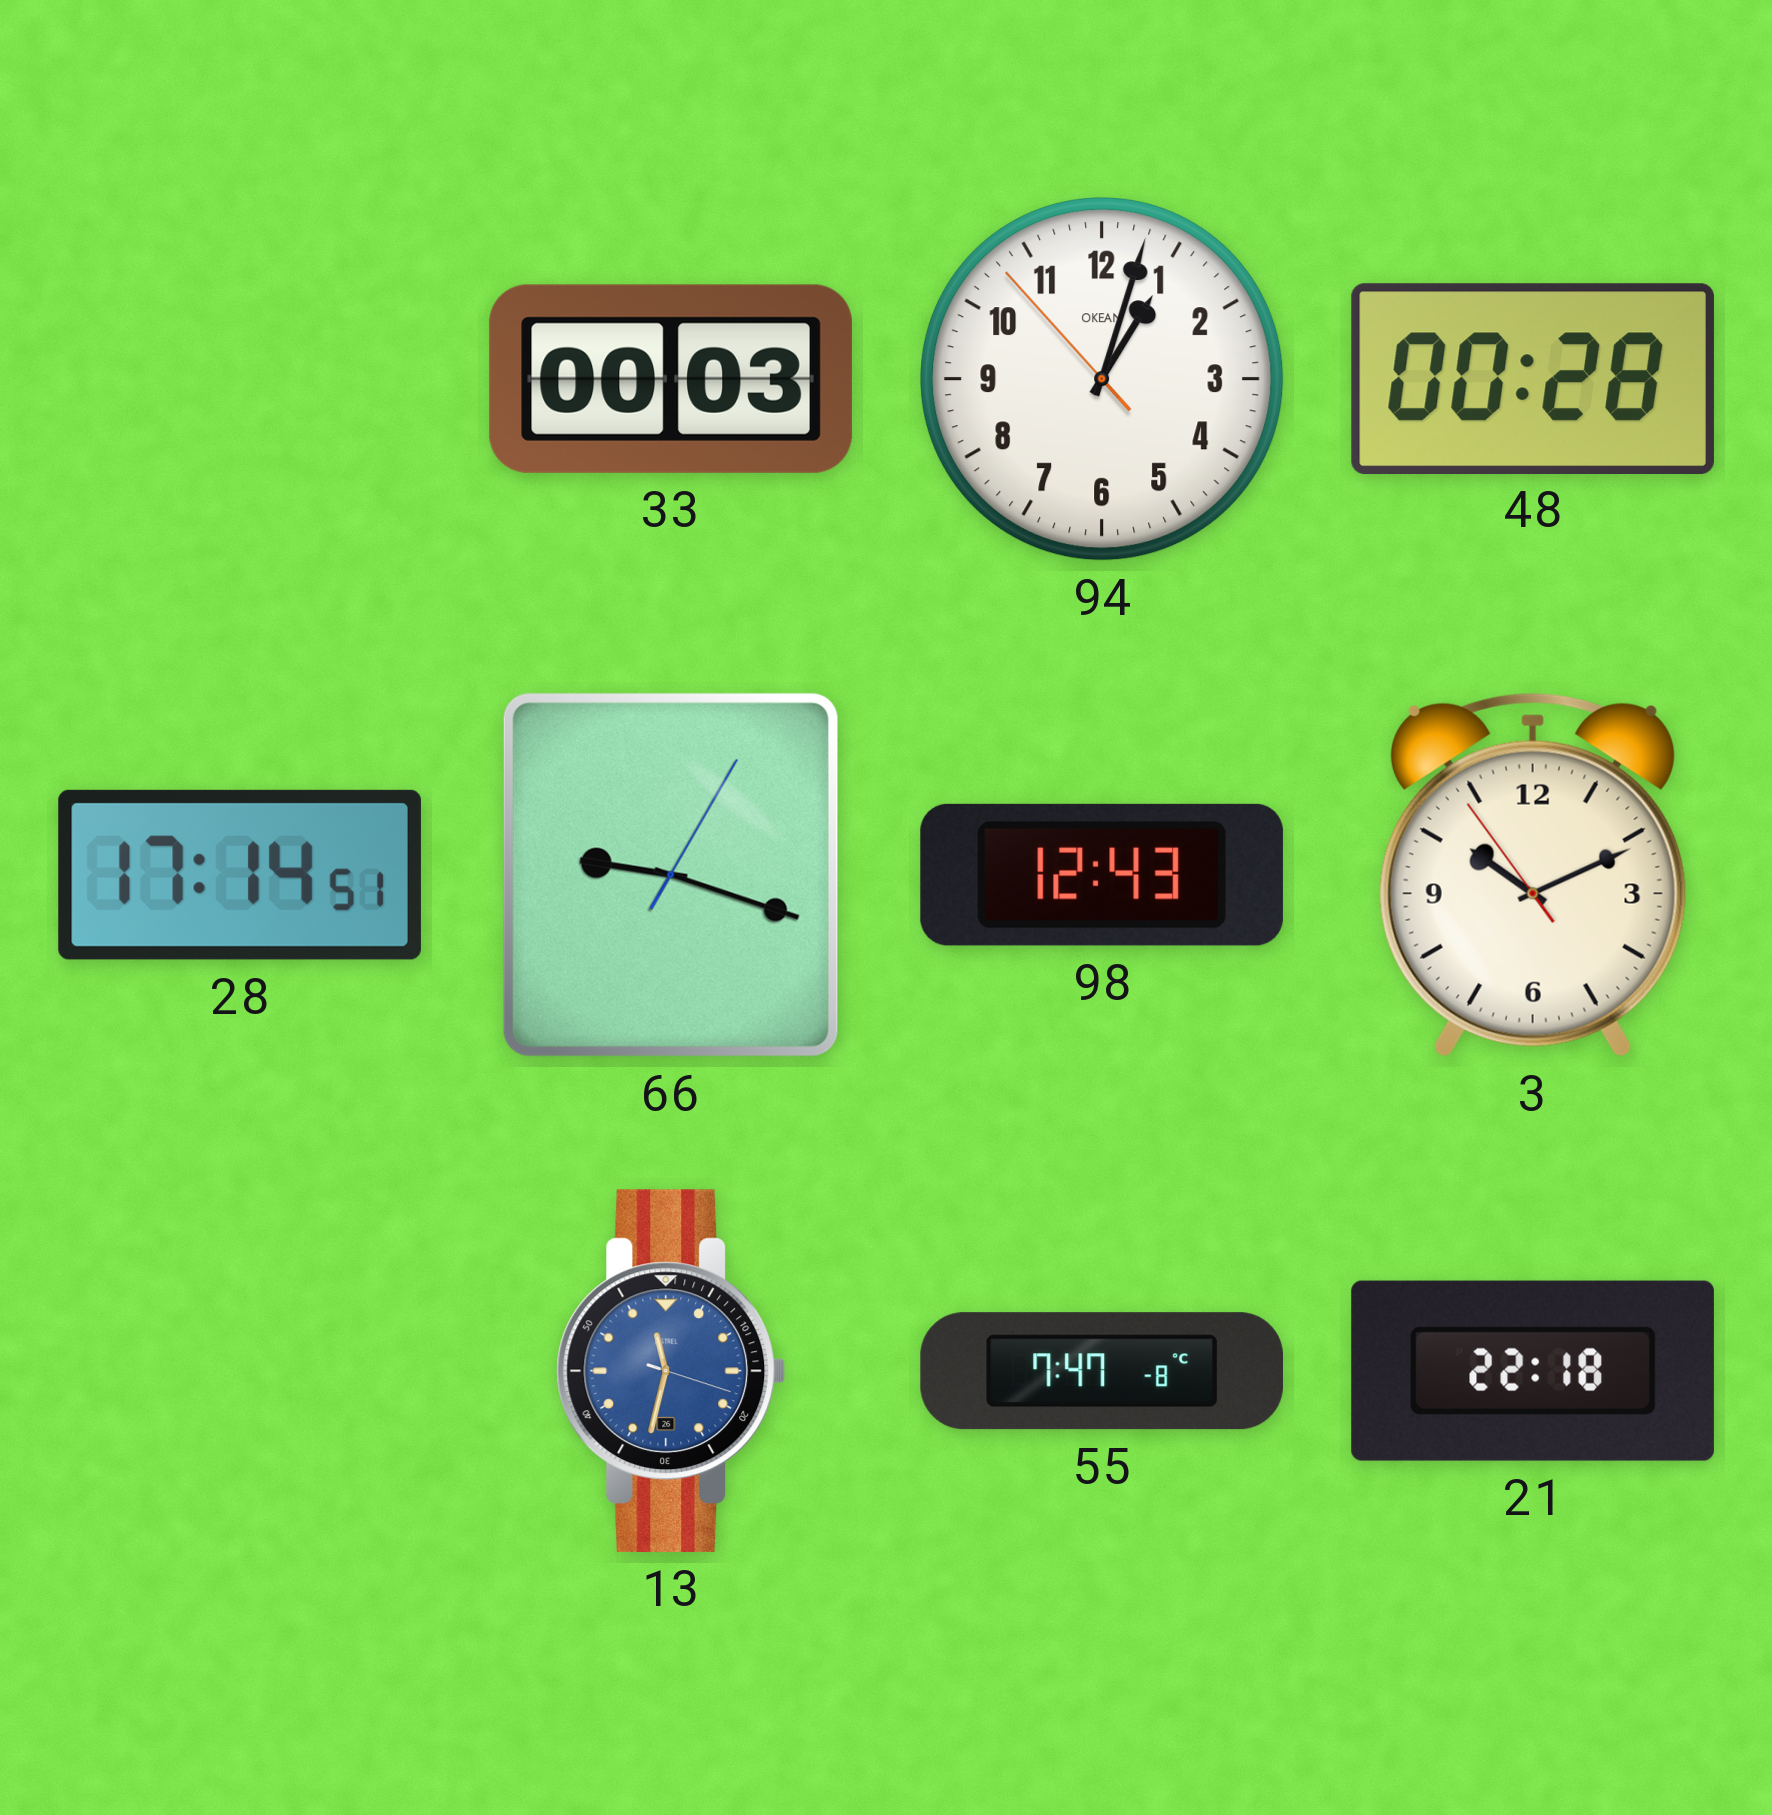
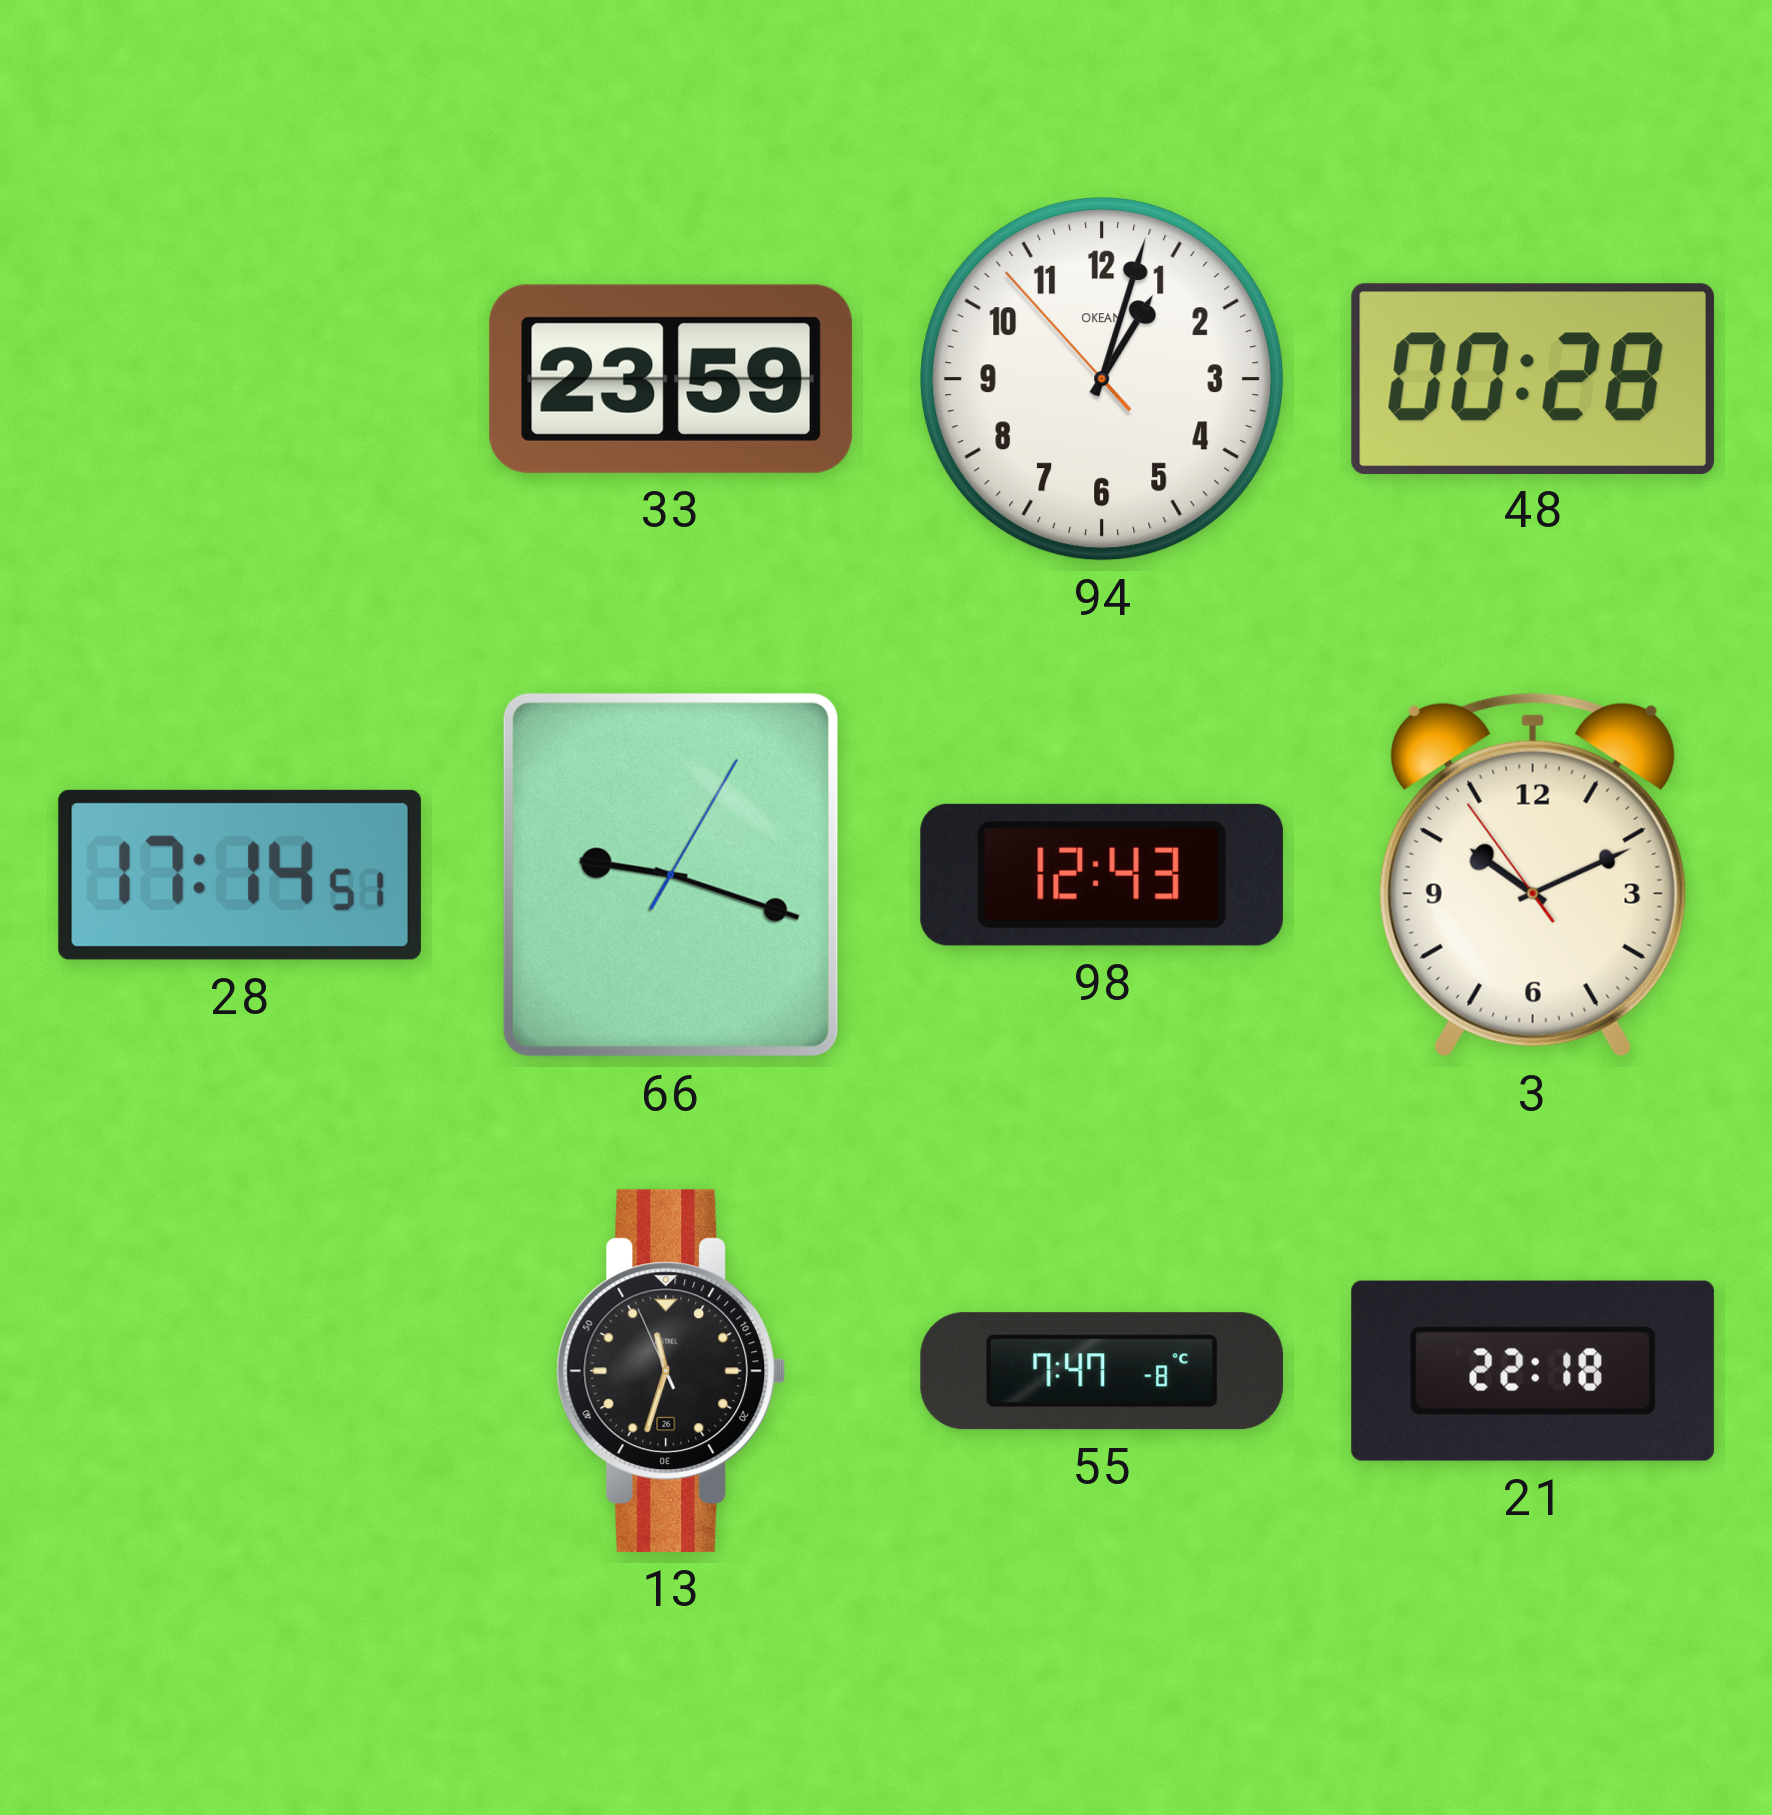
33: 00:03 -> 23:59
13: 11:32:18 -> 11:32:56
13 dial: blue -> black
